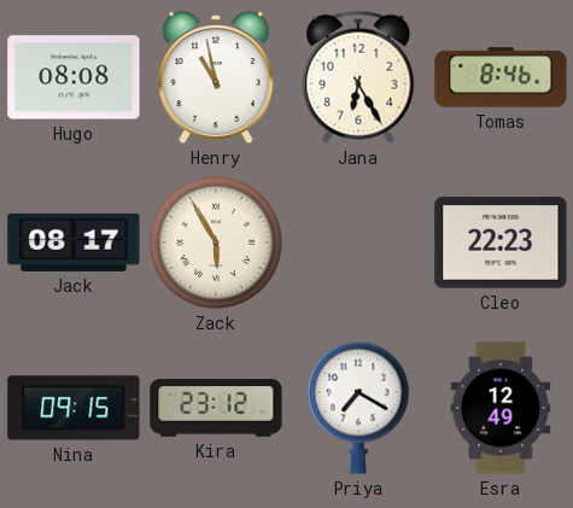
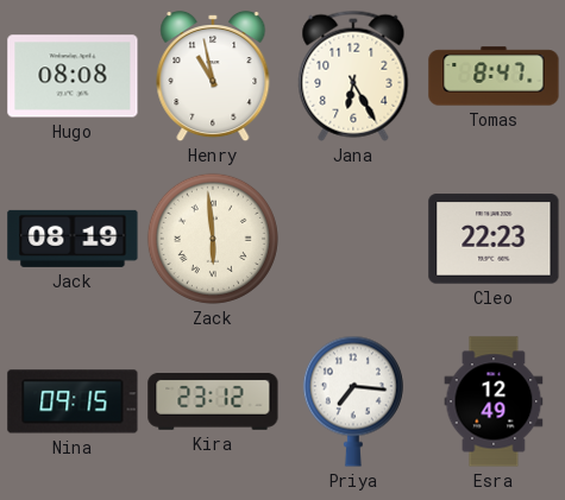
Tomas: 8:46 -> 8:47
Jack: 08:17 -> 08:19
Zack: 5:55 -> 5:59
Priya: 7:20 -> 7:16
